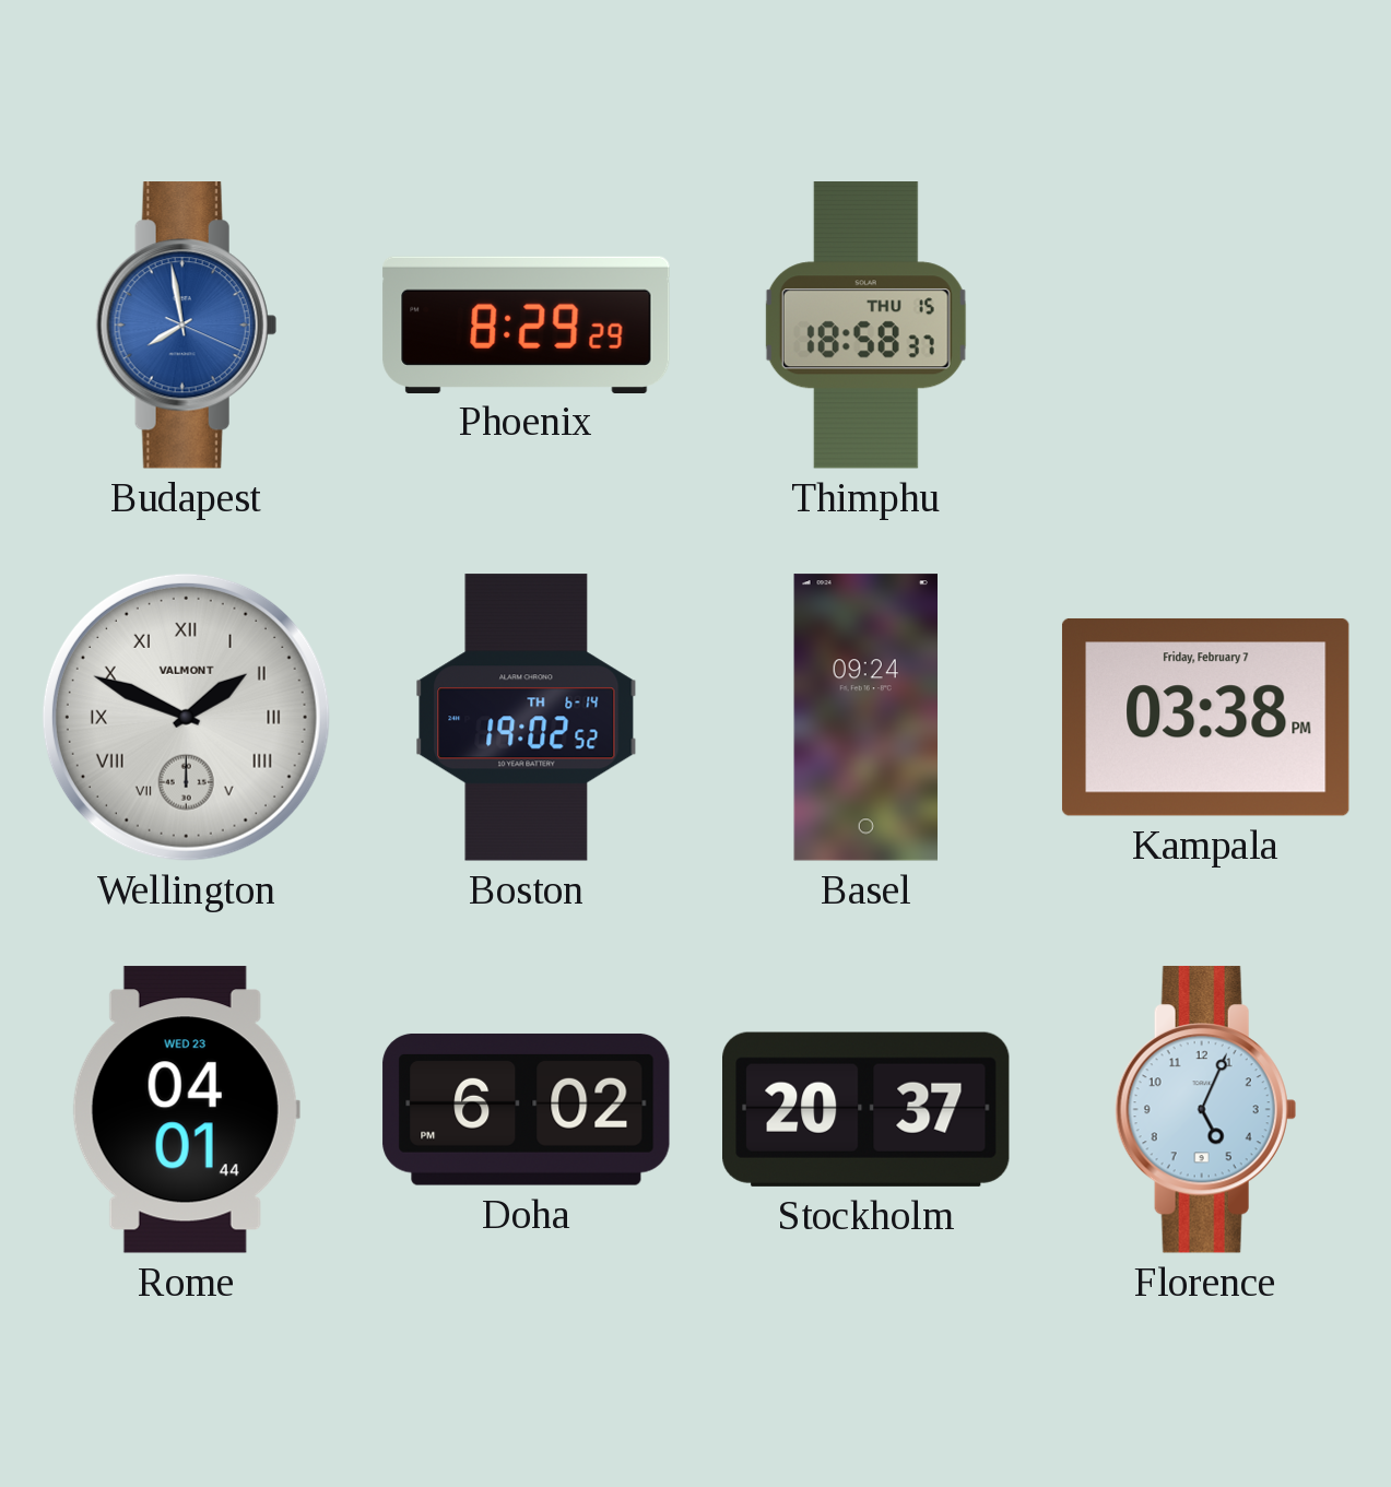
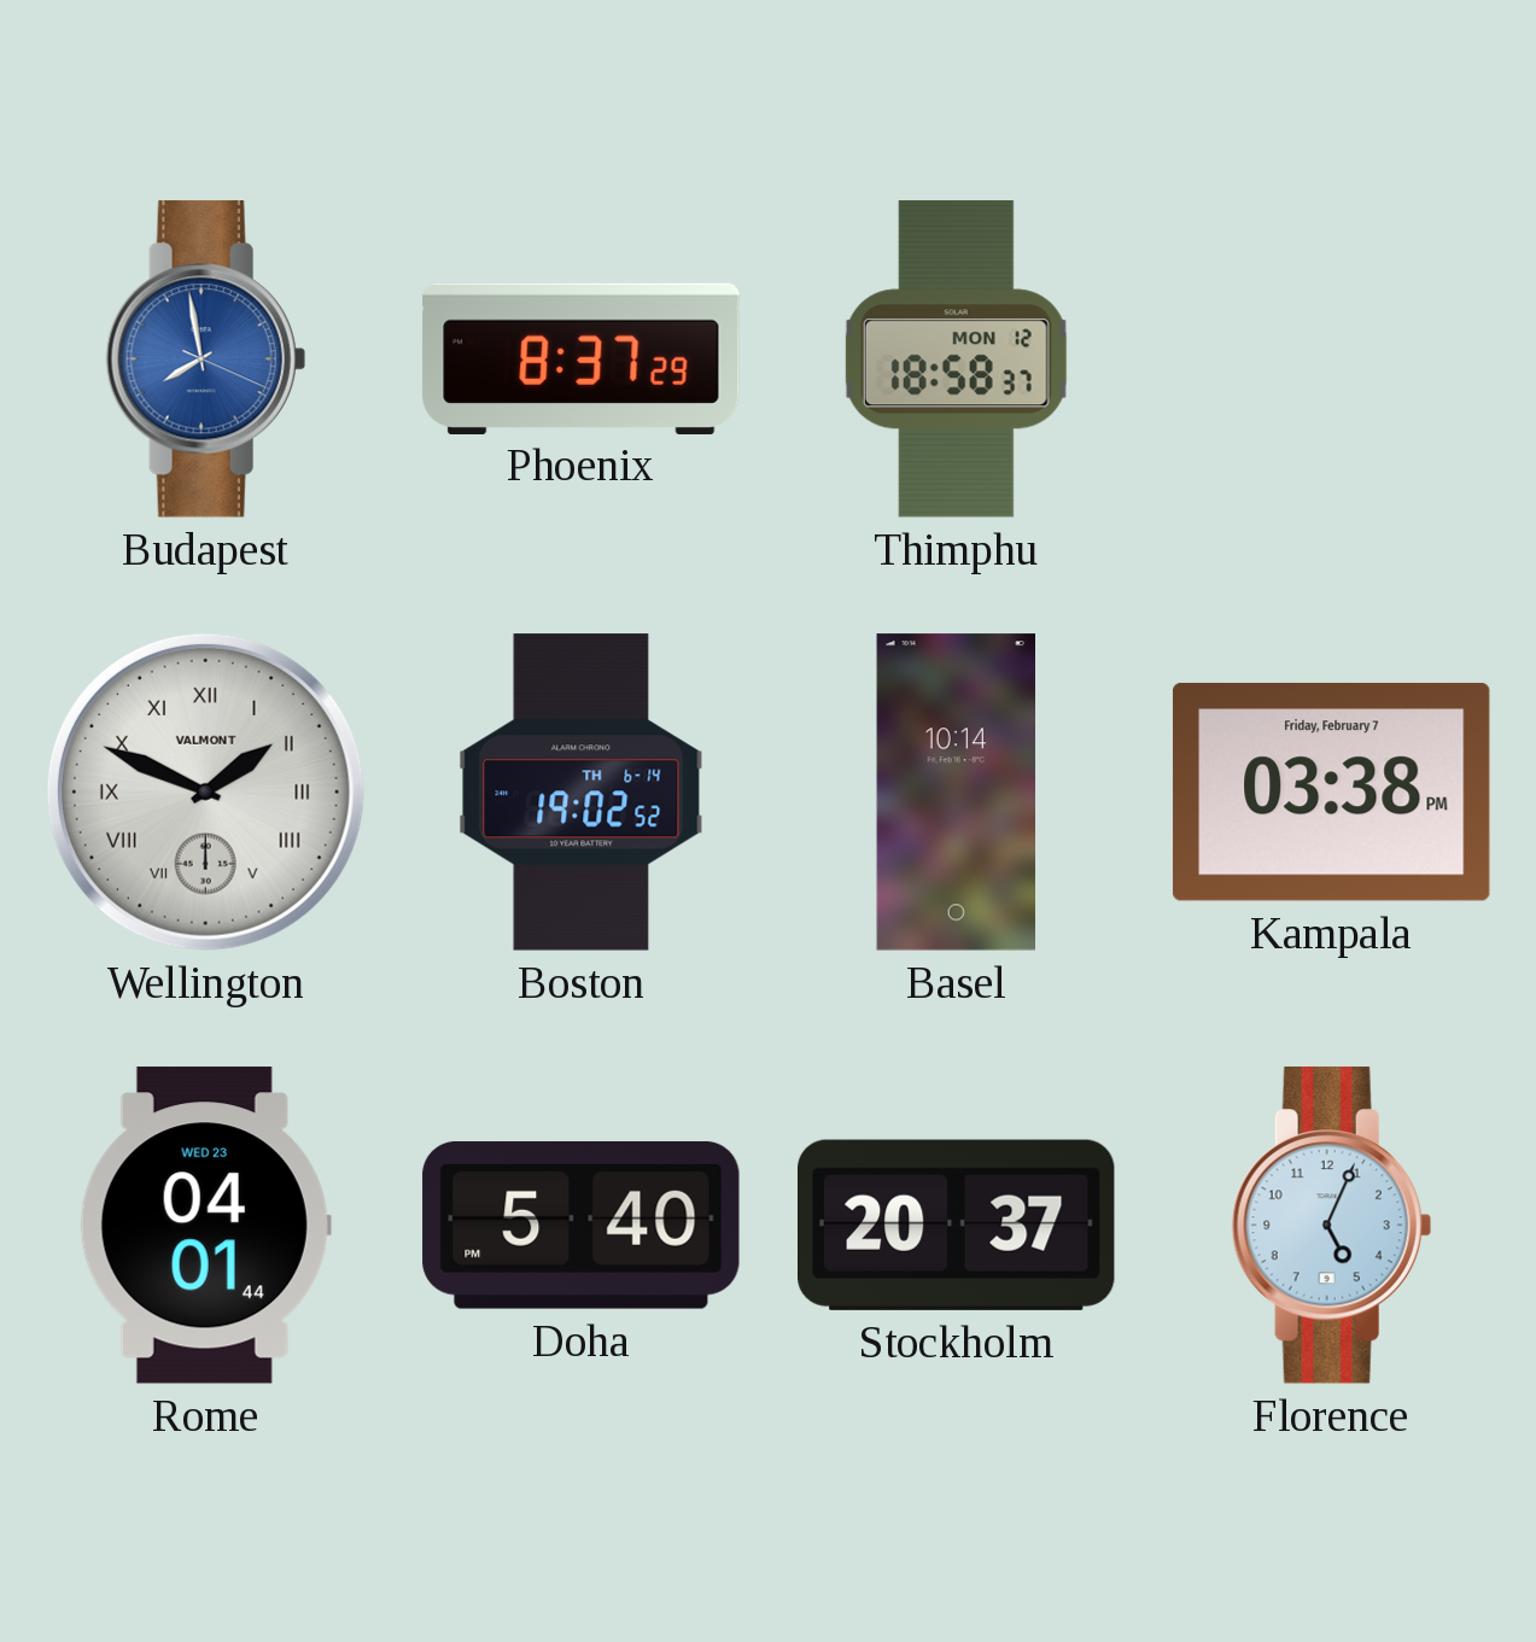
Phoenix: 8:29 -> 8:37
Thimphu date: THU 15 -> MON 12
Basel: 09:24 -> 10:14
Doha: 6:02 -> 5:40
